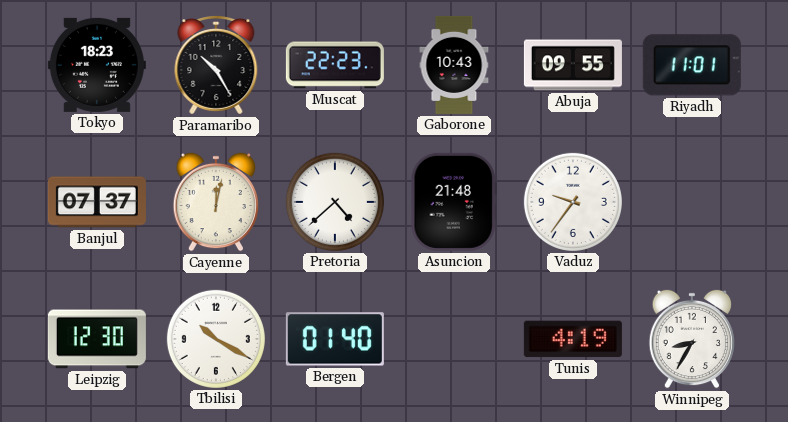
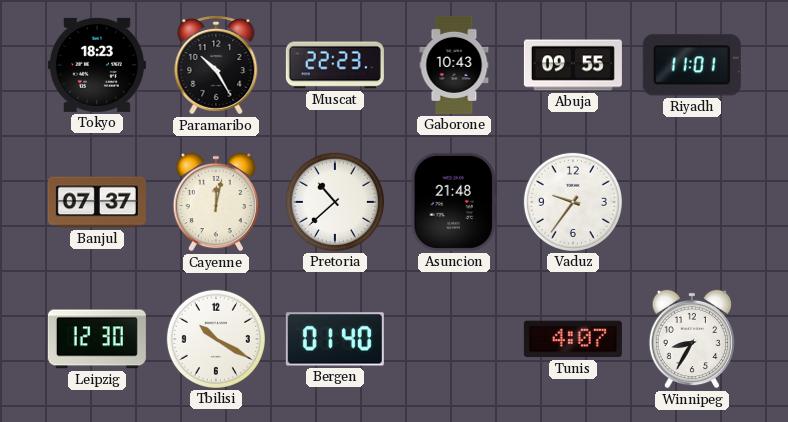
Pretoria: 4:38 -> 10:38
Tunis: 4:19 -> 4:07
